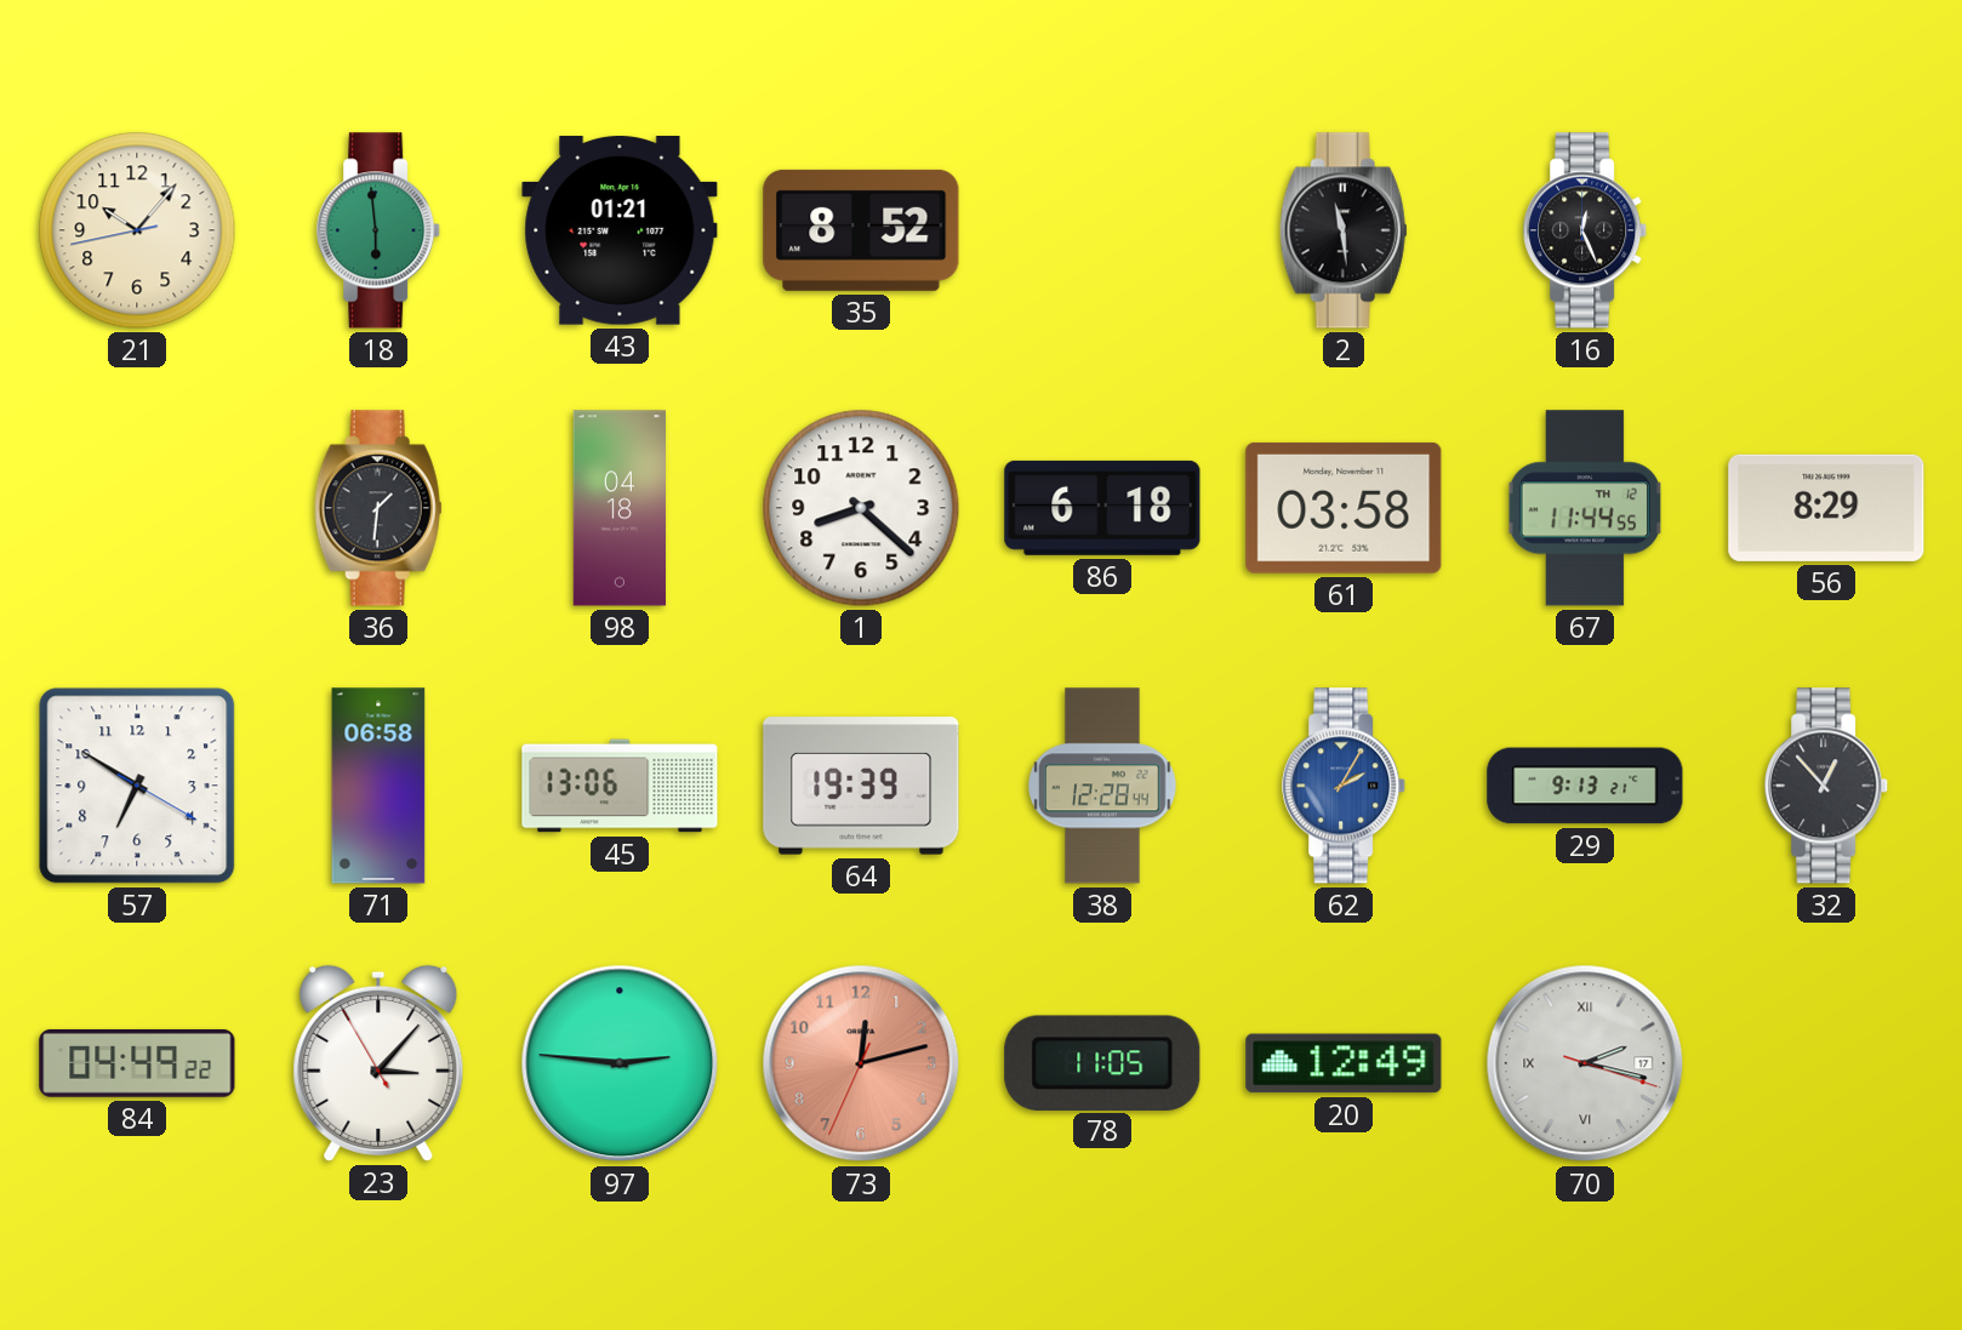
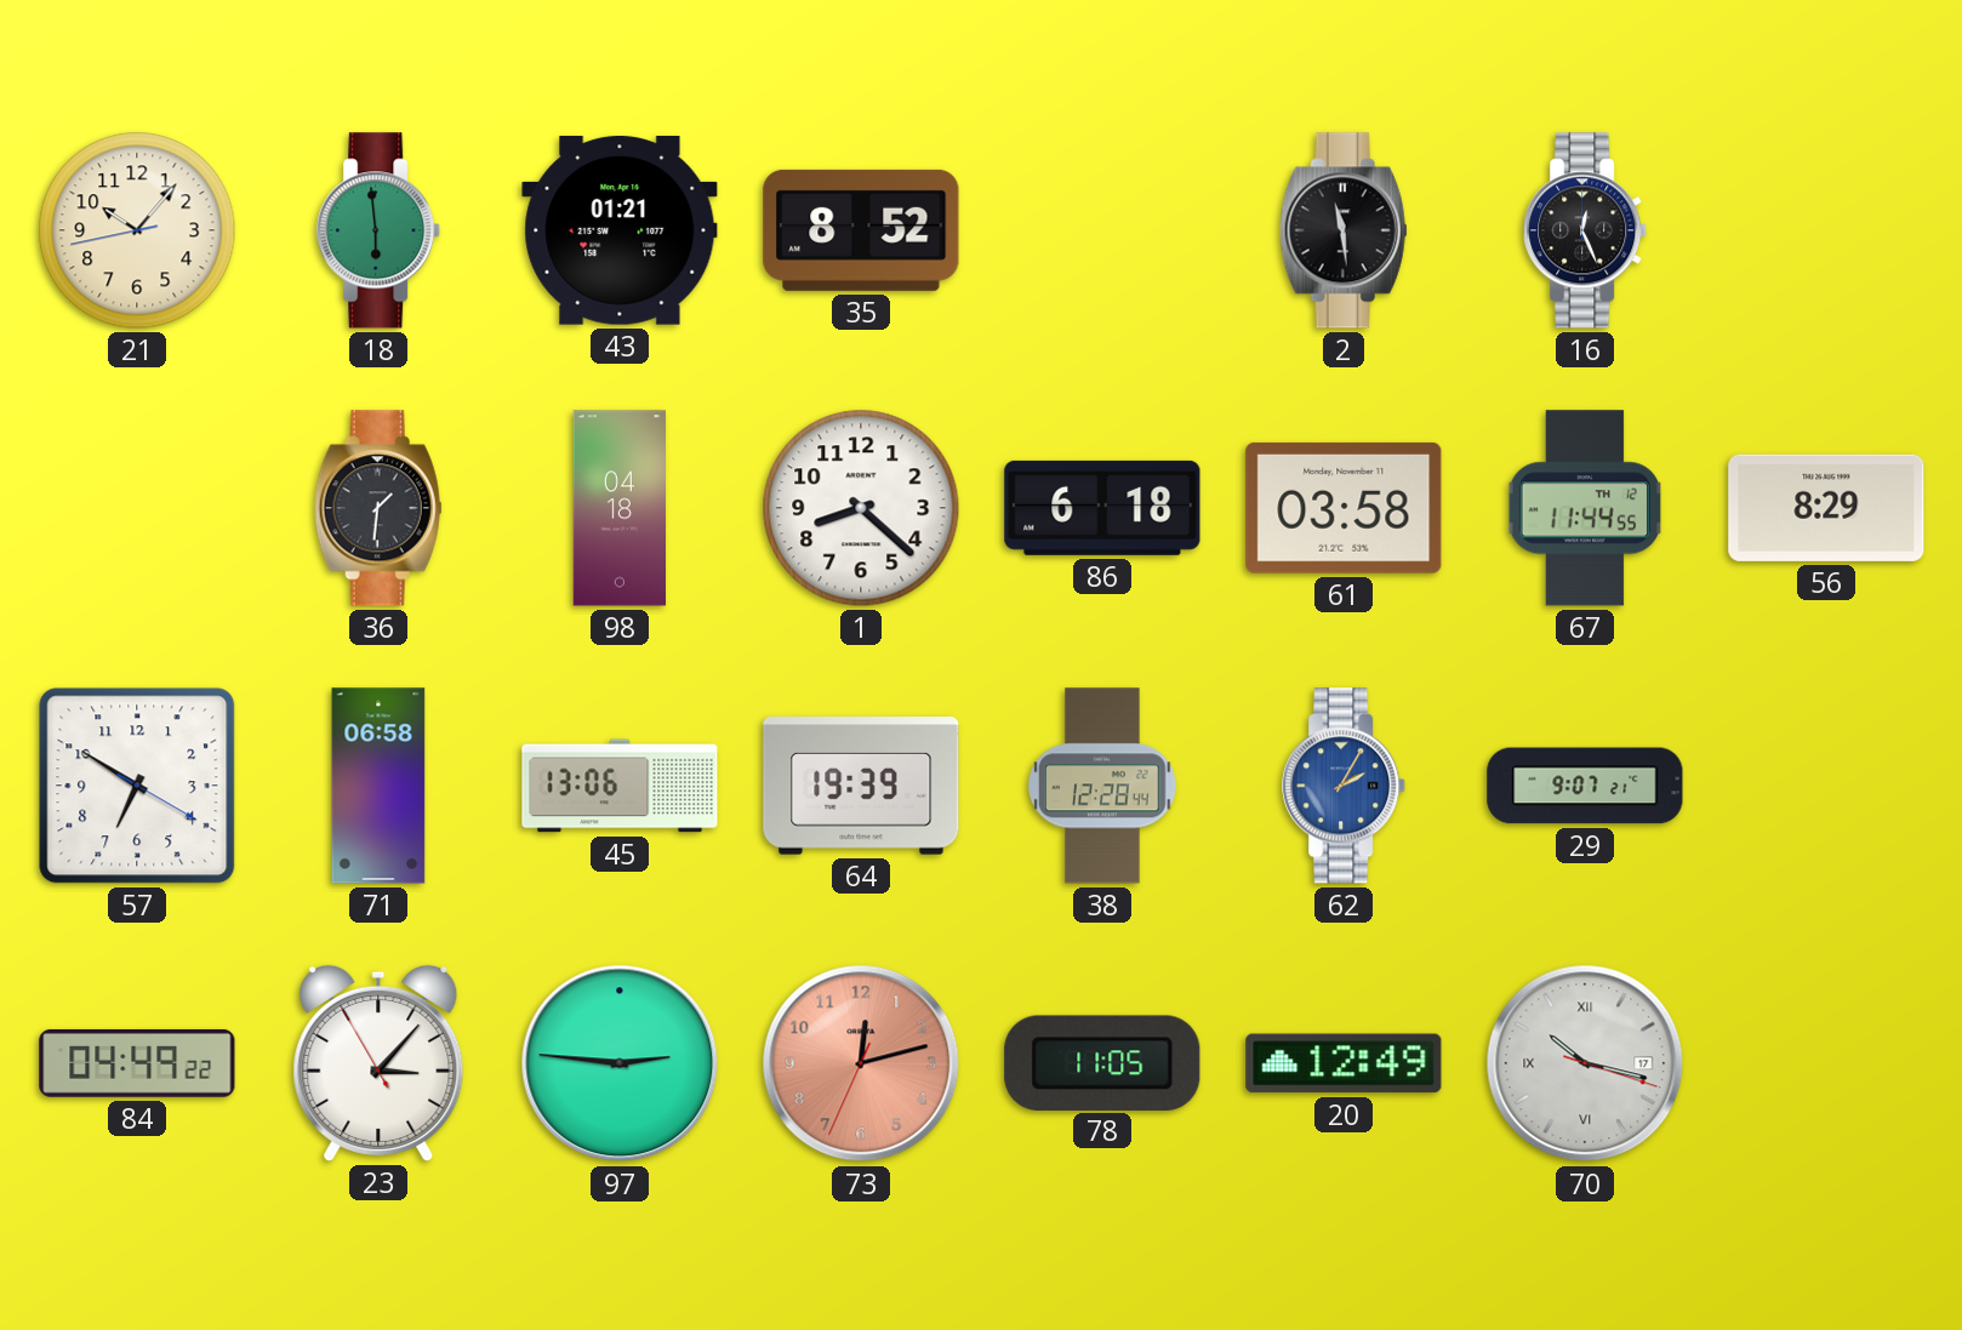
29: 9:13 -> 9:07
32: 12:53 -> none
70: 2:17 -> 10:17
